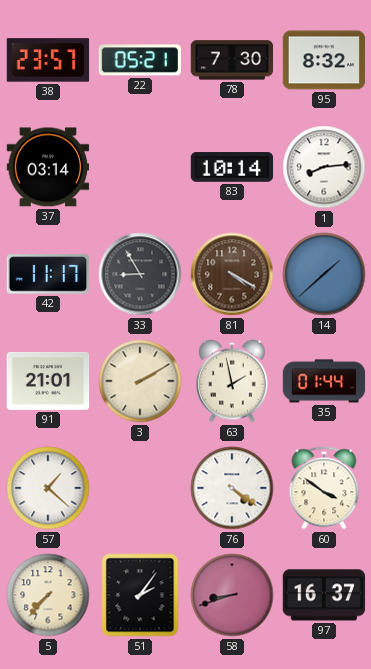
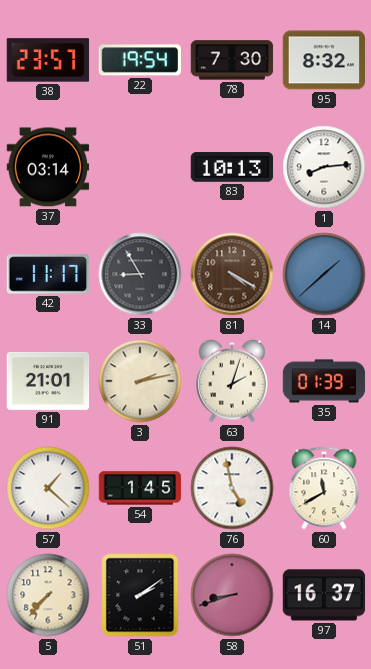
22: 05:21 -> 19:54
83: 10:14 -> 10:13
3: 2:10 -> 2:13
63: 1:58 -> 2:03
35: 01:44 -> 01:39
54: none -> 1:45
76: 4:21 -> 4:58
60: 3:51 -> 11:40
51: 2:06 -> 2:09
